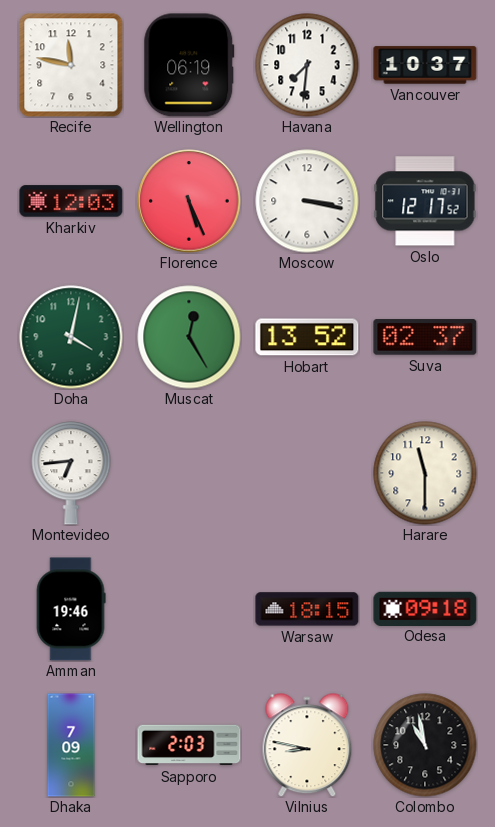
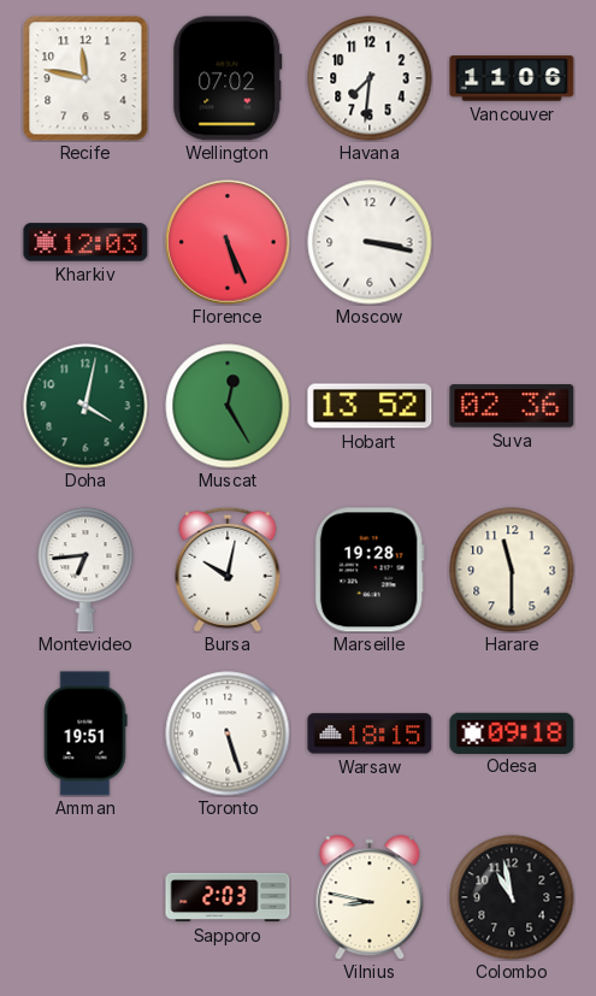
Wellington: 06:19 -> 07:02
Vancouver: 10:37 -> 11:06
Oslo: 12:17 -> none
Suva: 02:37 -> 02:36
Bursa: none -> 10:02
Marseille: none -> 19:28
Amman: 19:46 -> 19:51
Toronto: none -> 5:27
Dhaka: 7:09 -> none
